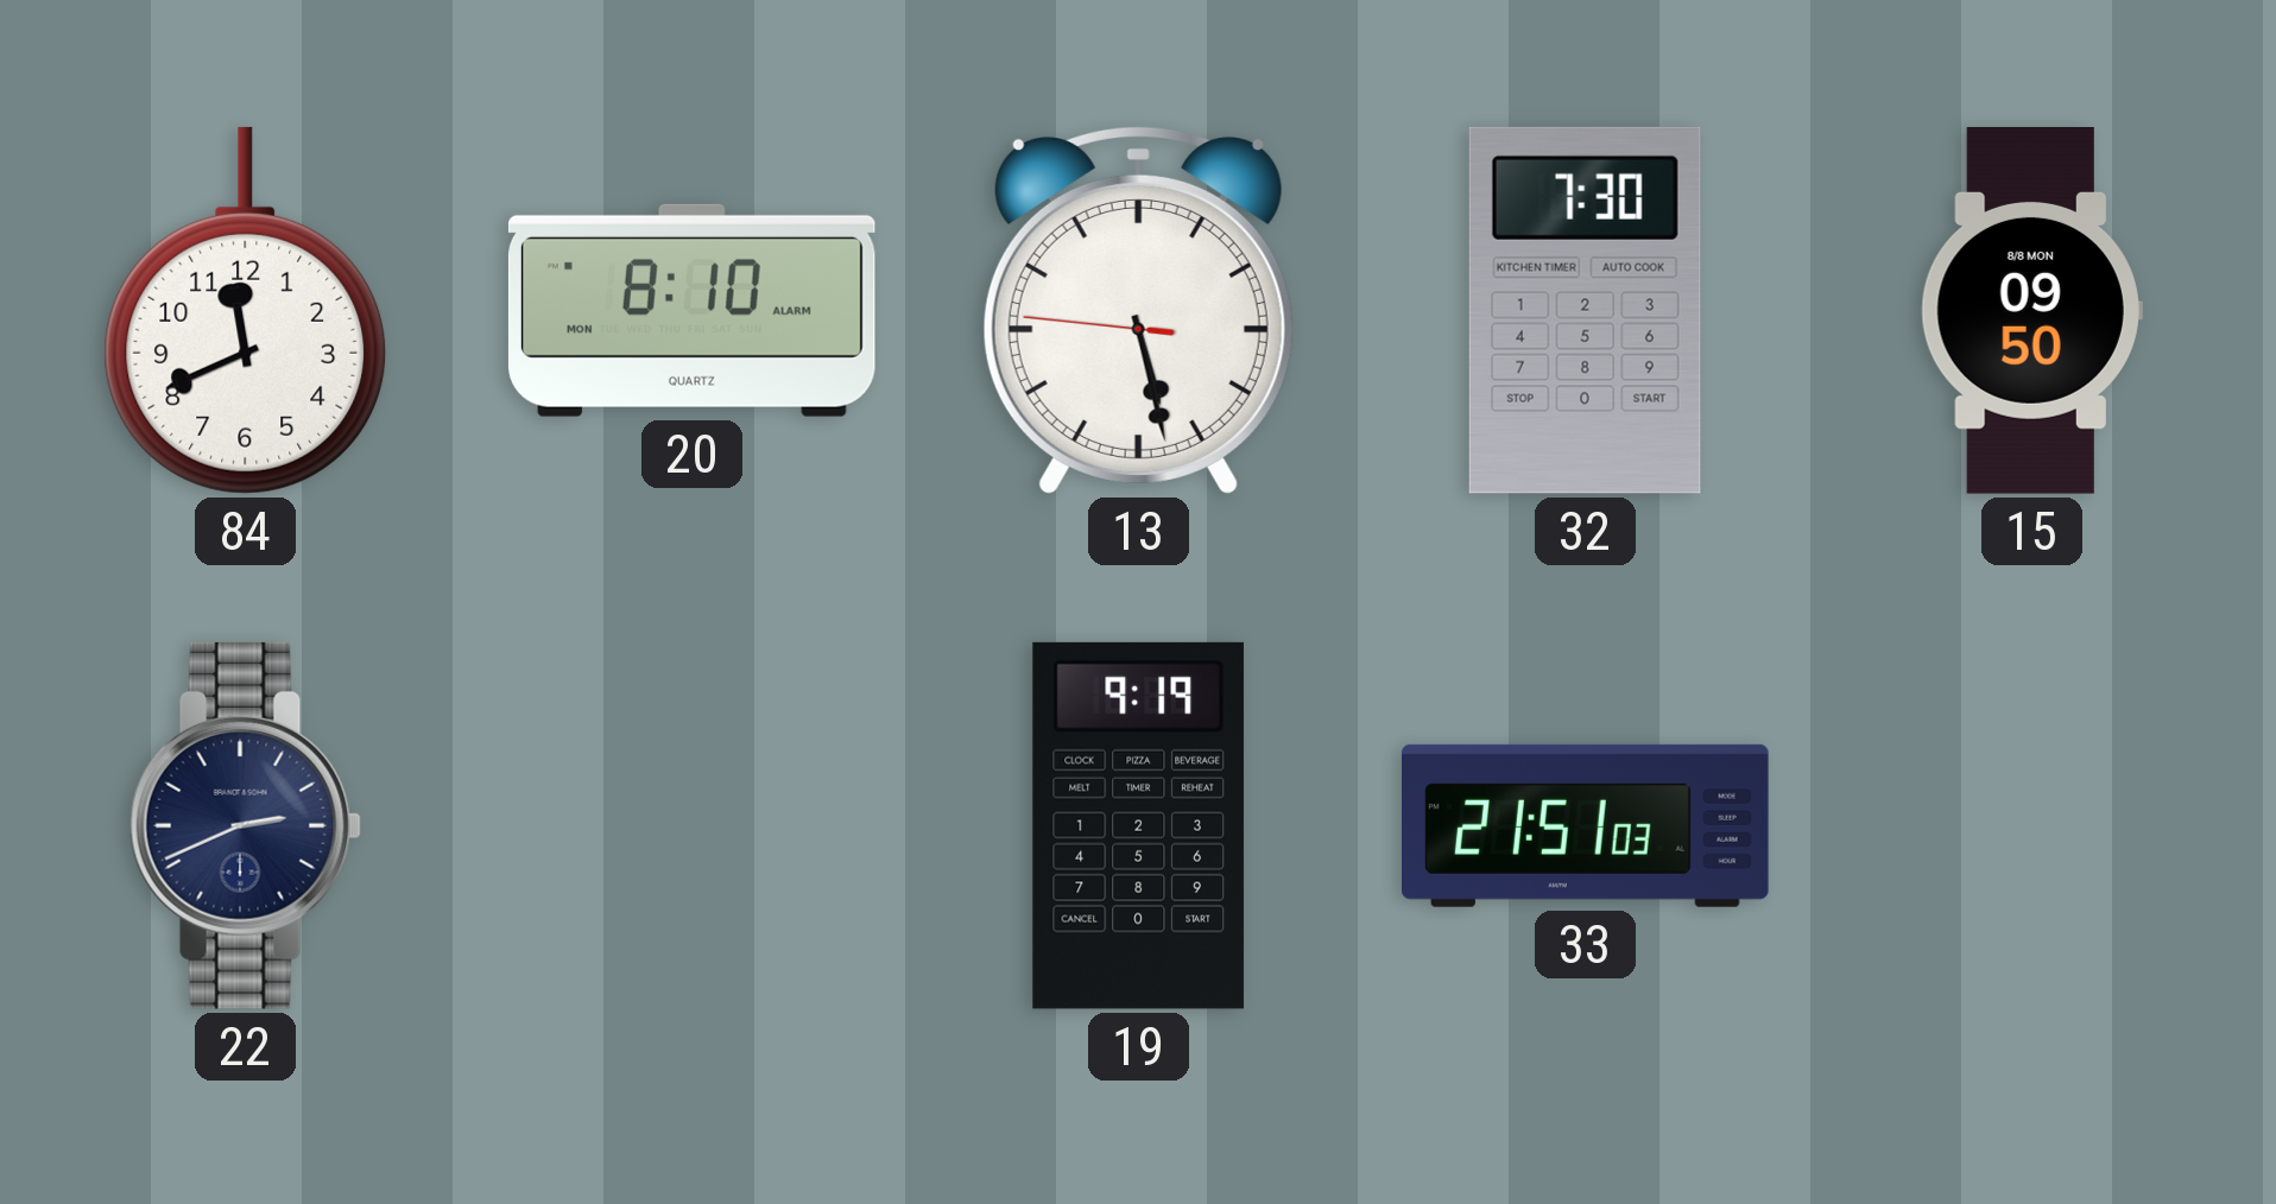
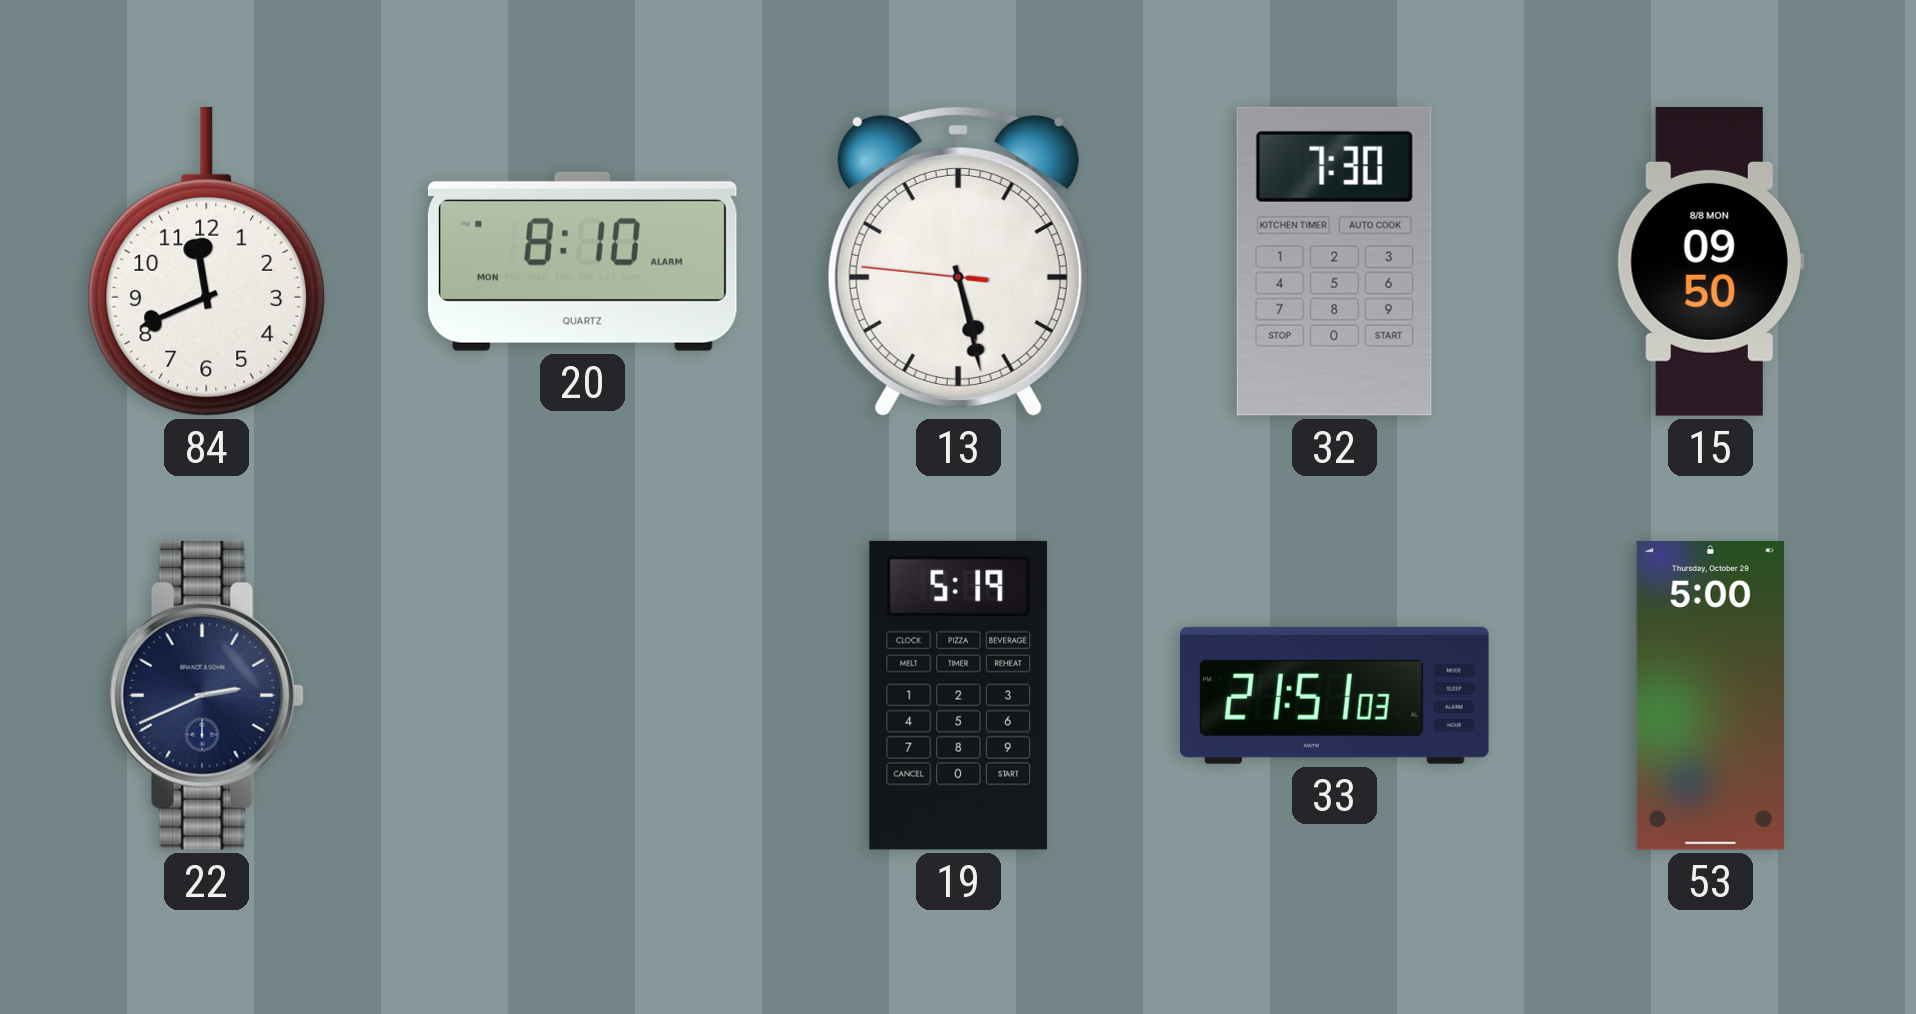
19: 9:19 -> 5:19
53: none -> 5:00
